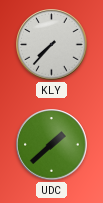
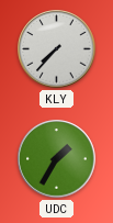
UDC: 1:38 -> 1:35
